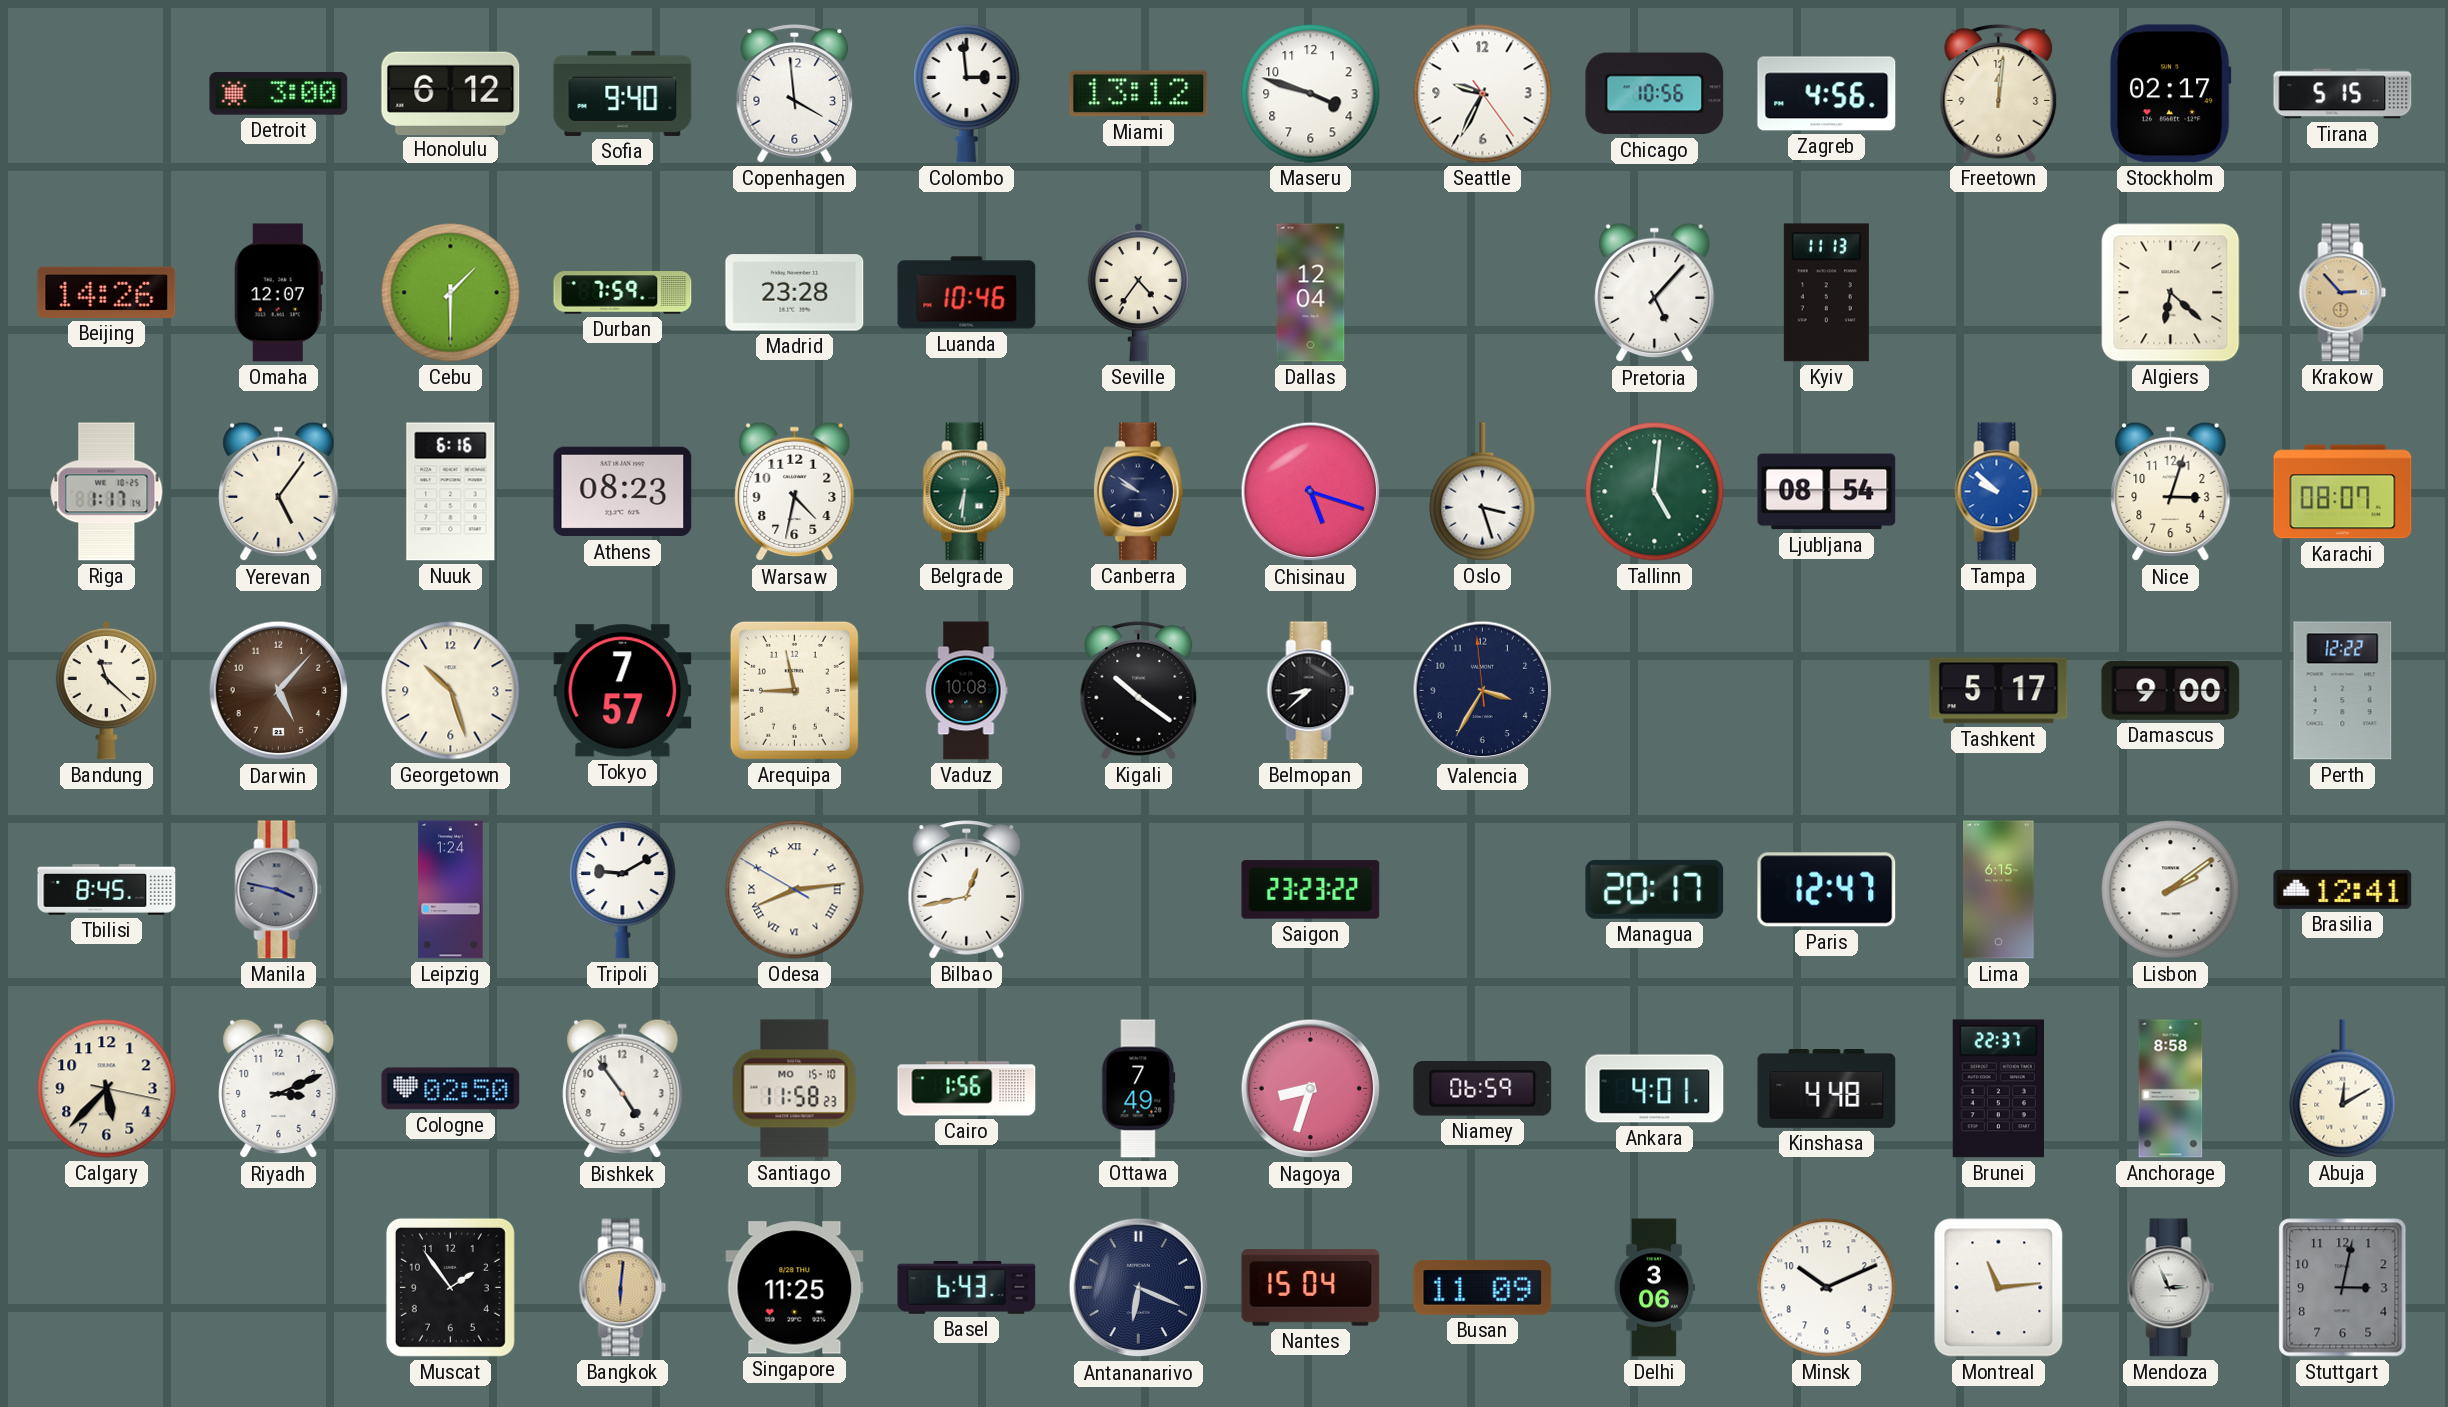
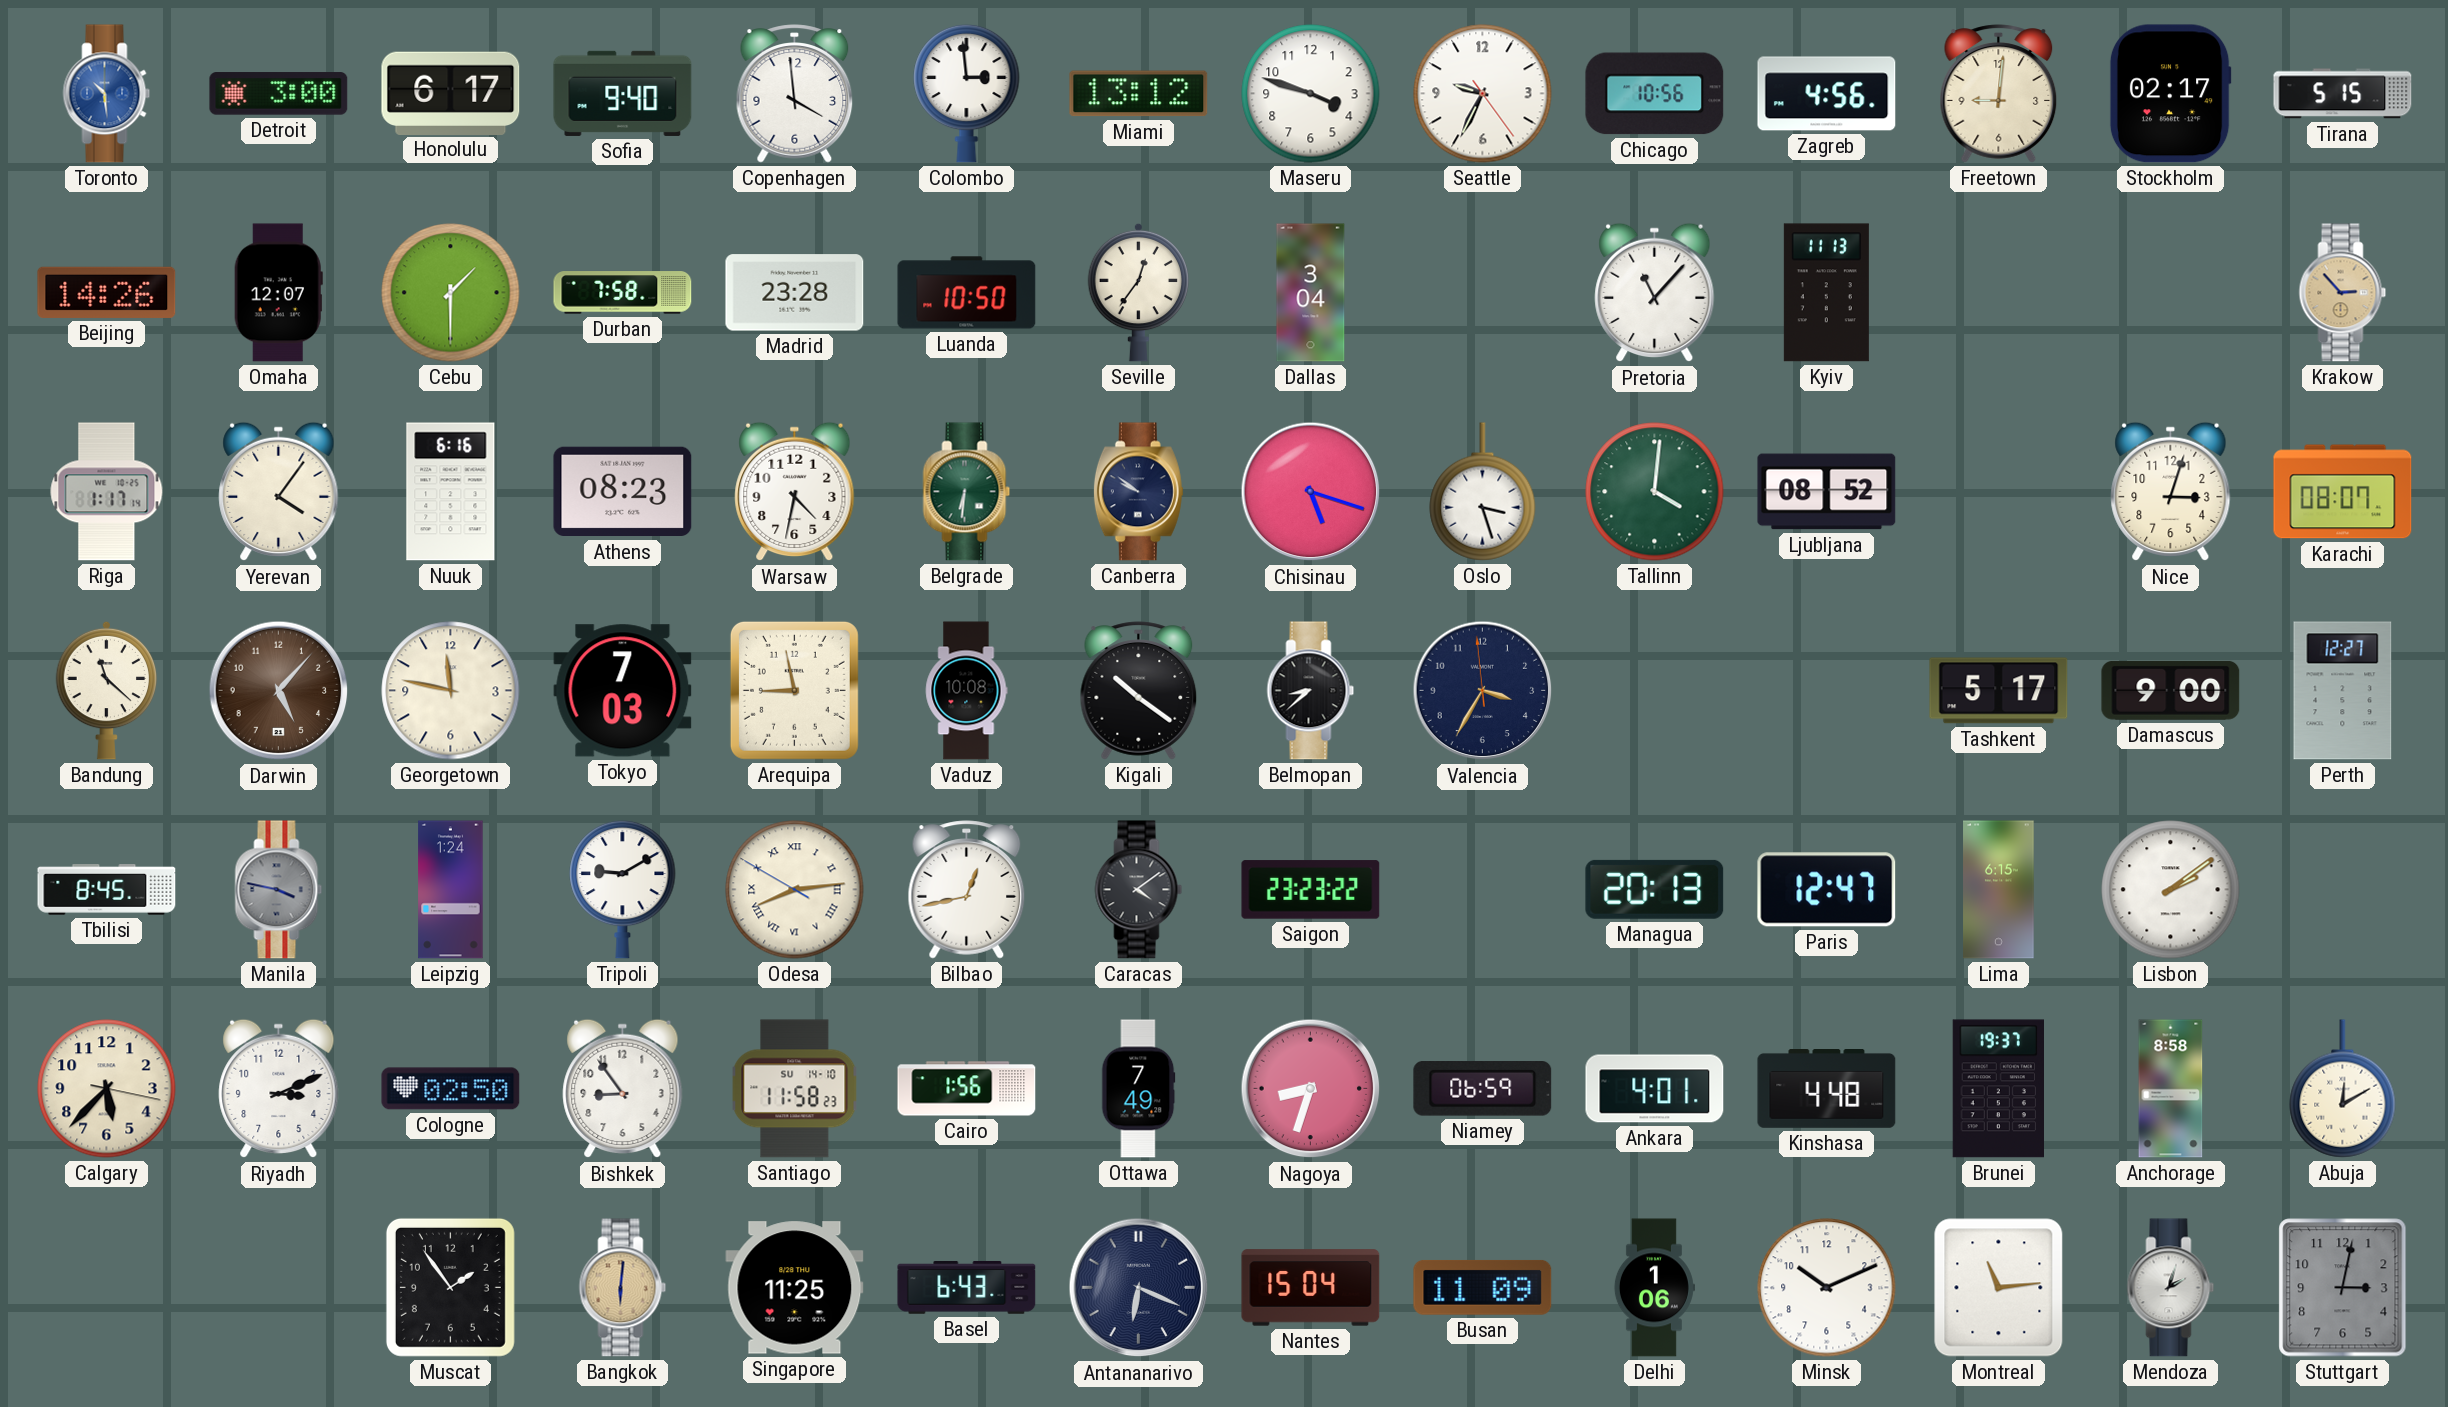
Toronto: none -> 10:29
Honolulu: 6:12 -> 6:17
Freetown: 12:01 -> 9:01
Durban: 7:59 -> 7:58
Luanda: 10:46 -> 10:50
Seville: 4:36 -> 12:36
Dallas: 12:04 -> 3:04
Pretoria: 5:07 -> 11:07
Algiers: 6:22 -> none
Yerevan: 5:06 -> 4:06
Tallinn: 5:01 -> 4:01
Ljubljana: 08:54 -> 08:52
Tampa: 9:52 -> none
Georgetown: 10:27 -> 11:47
Tokyo: 7:57 -> 7:03
Perth: 12:22 -> 12:27
Caracas: none -> 4:09
Managua: 20:17 -> 20:13
Brasilia: 12:41 -> none
Bishkek: 4:54 -> 8:54
Santiago date: MO 15-10 -> SU 14-10
Brunei: 22:37 -> 19:37
Delhi: 3:06 -> 1:06
Mendoza: 2:56 -> 2:03
